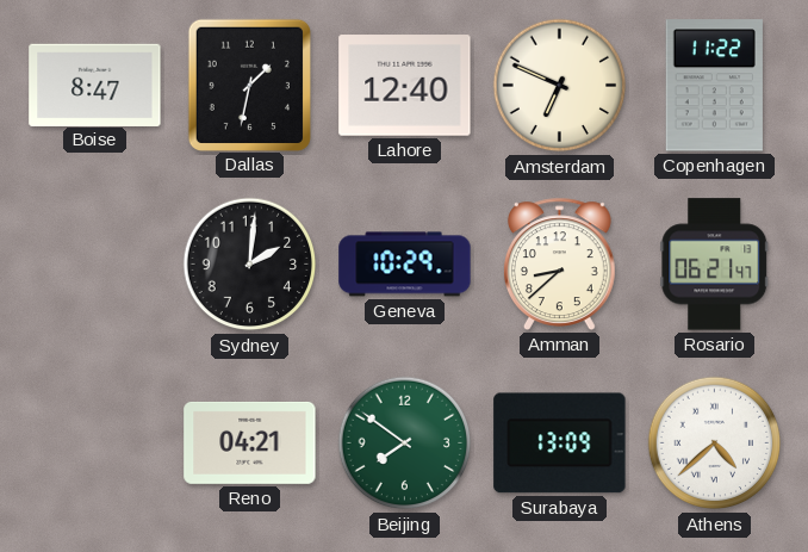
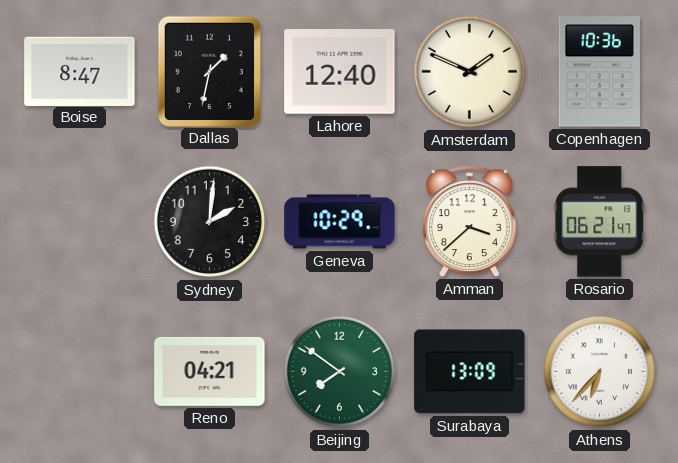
Amsterdam: 6:49 -> 1:49
Copenhagen: 11:22 -> 10:36
Amman: 8:38 -> 3:38
Athens: 4:38 -> 6:37
